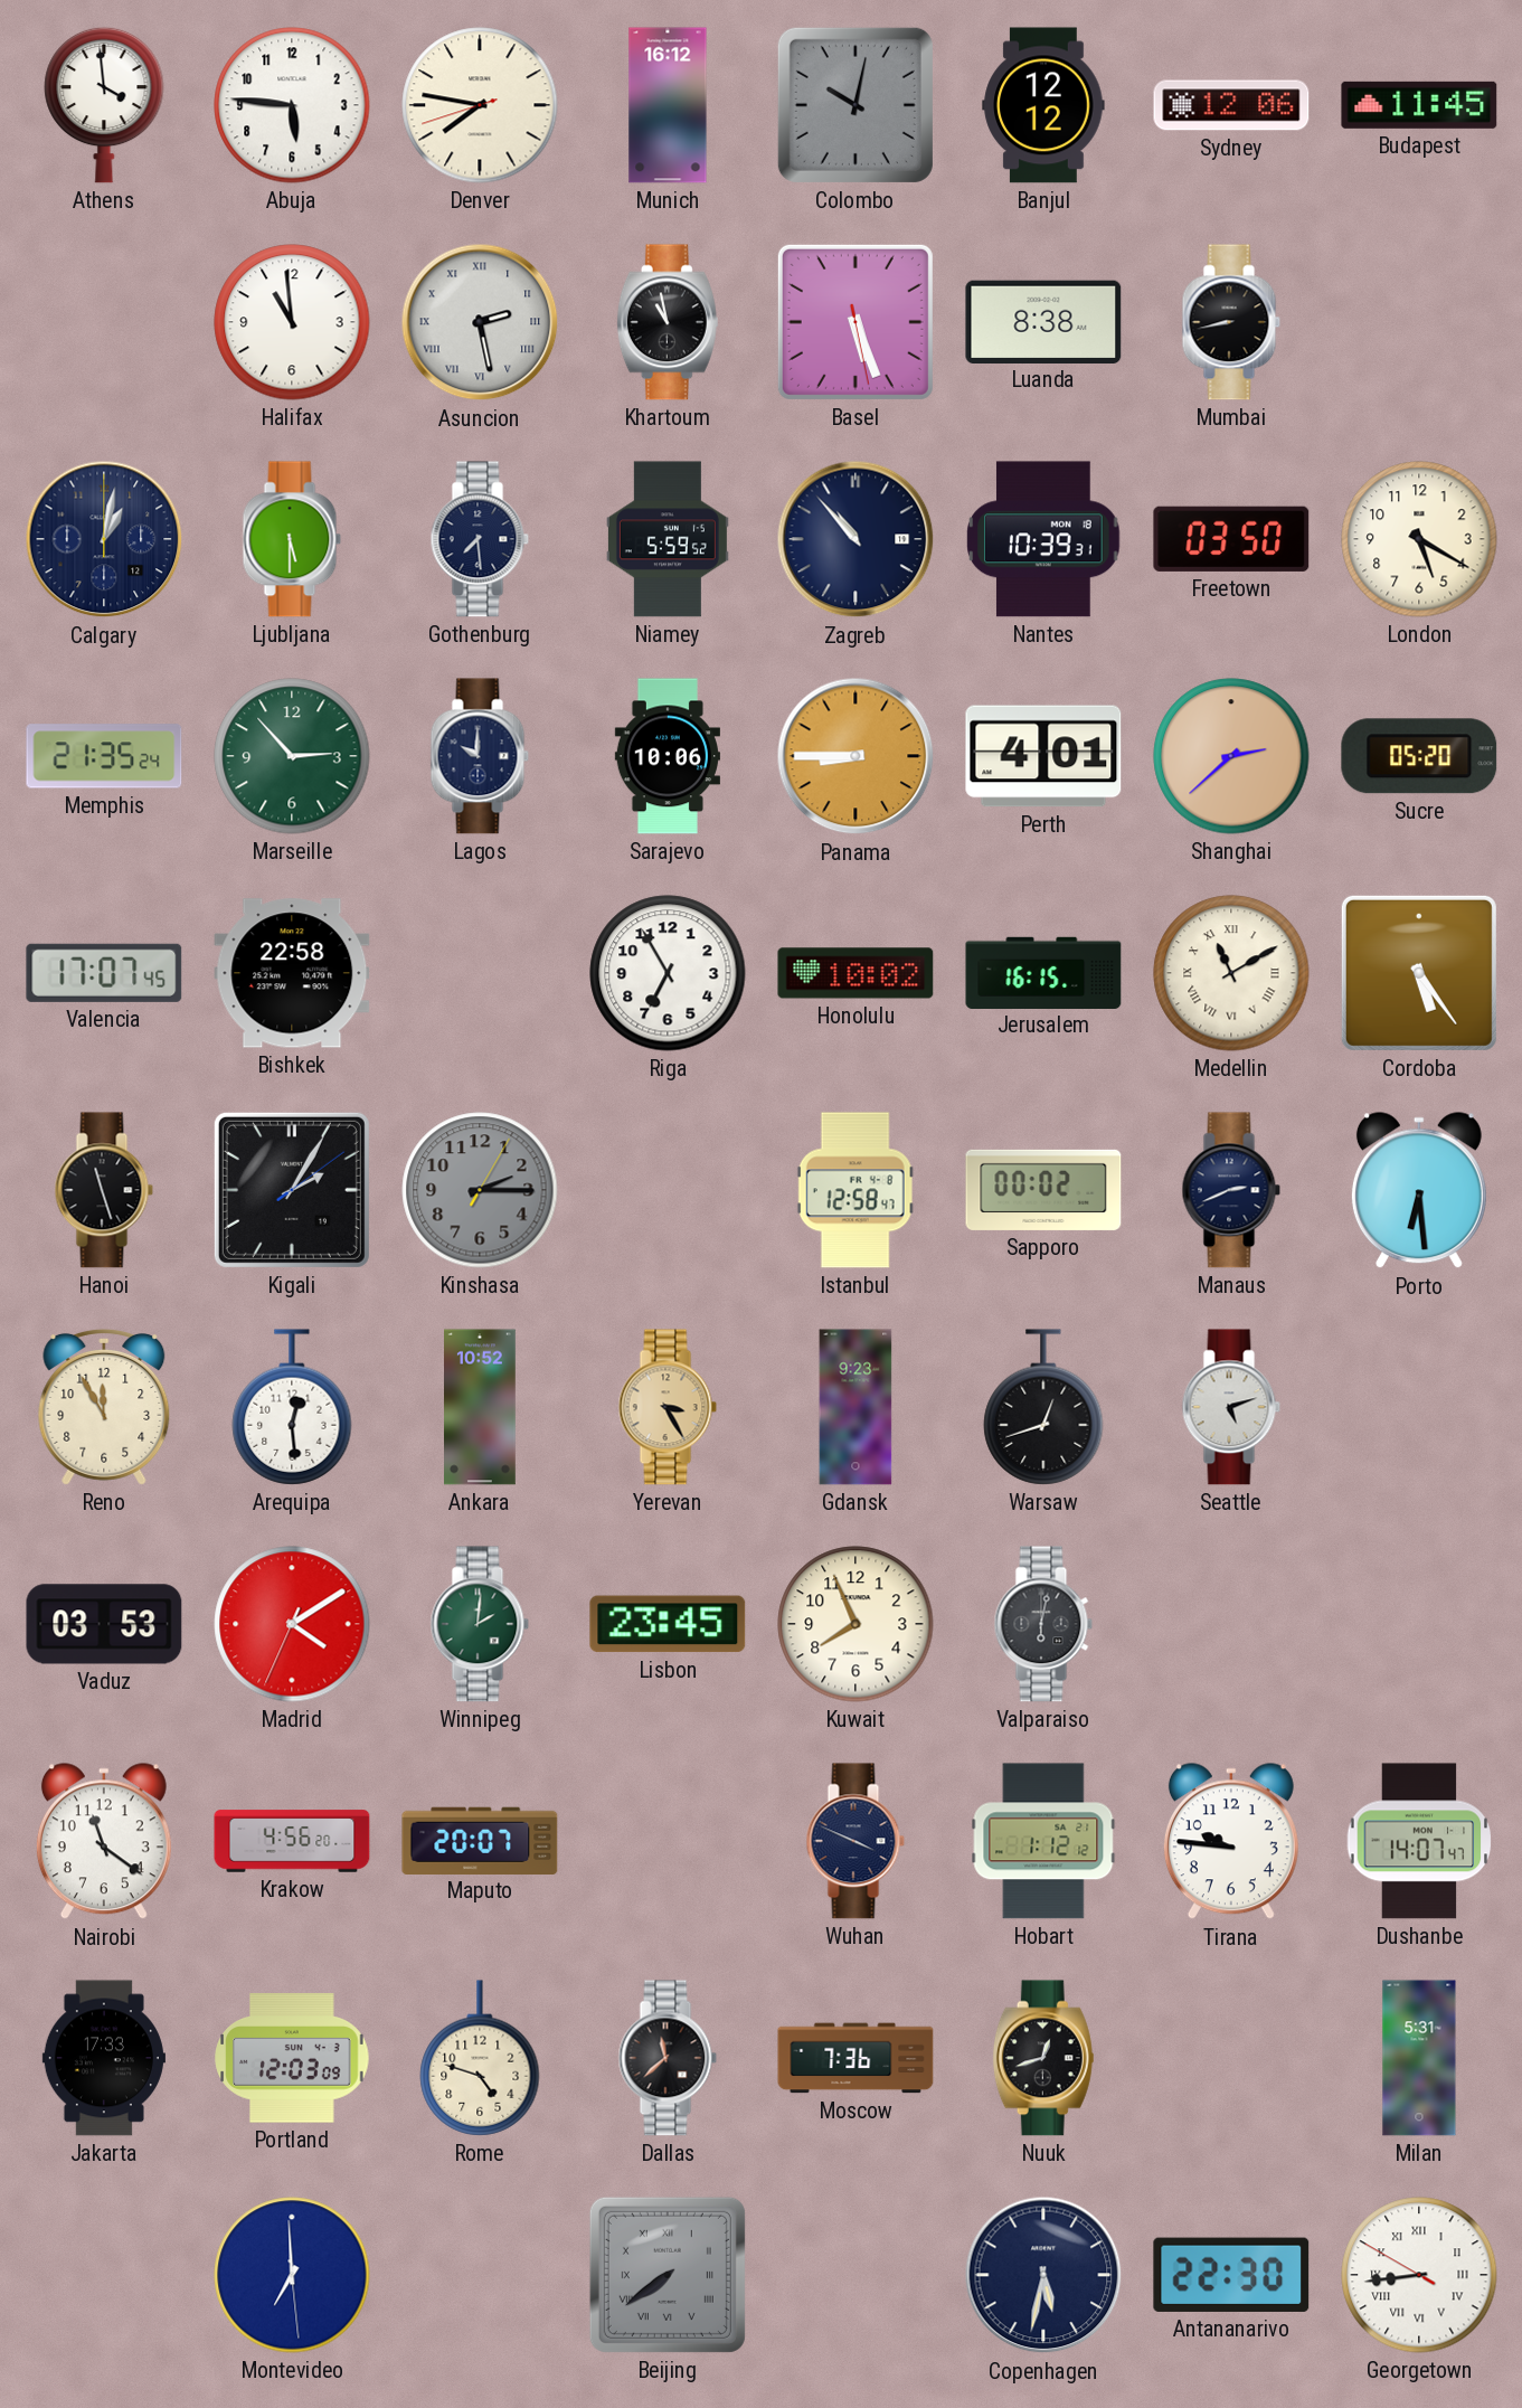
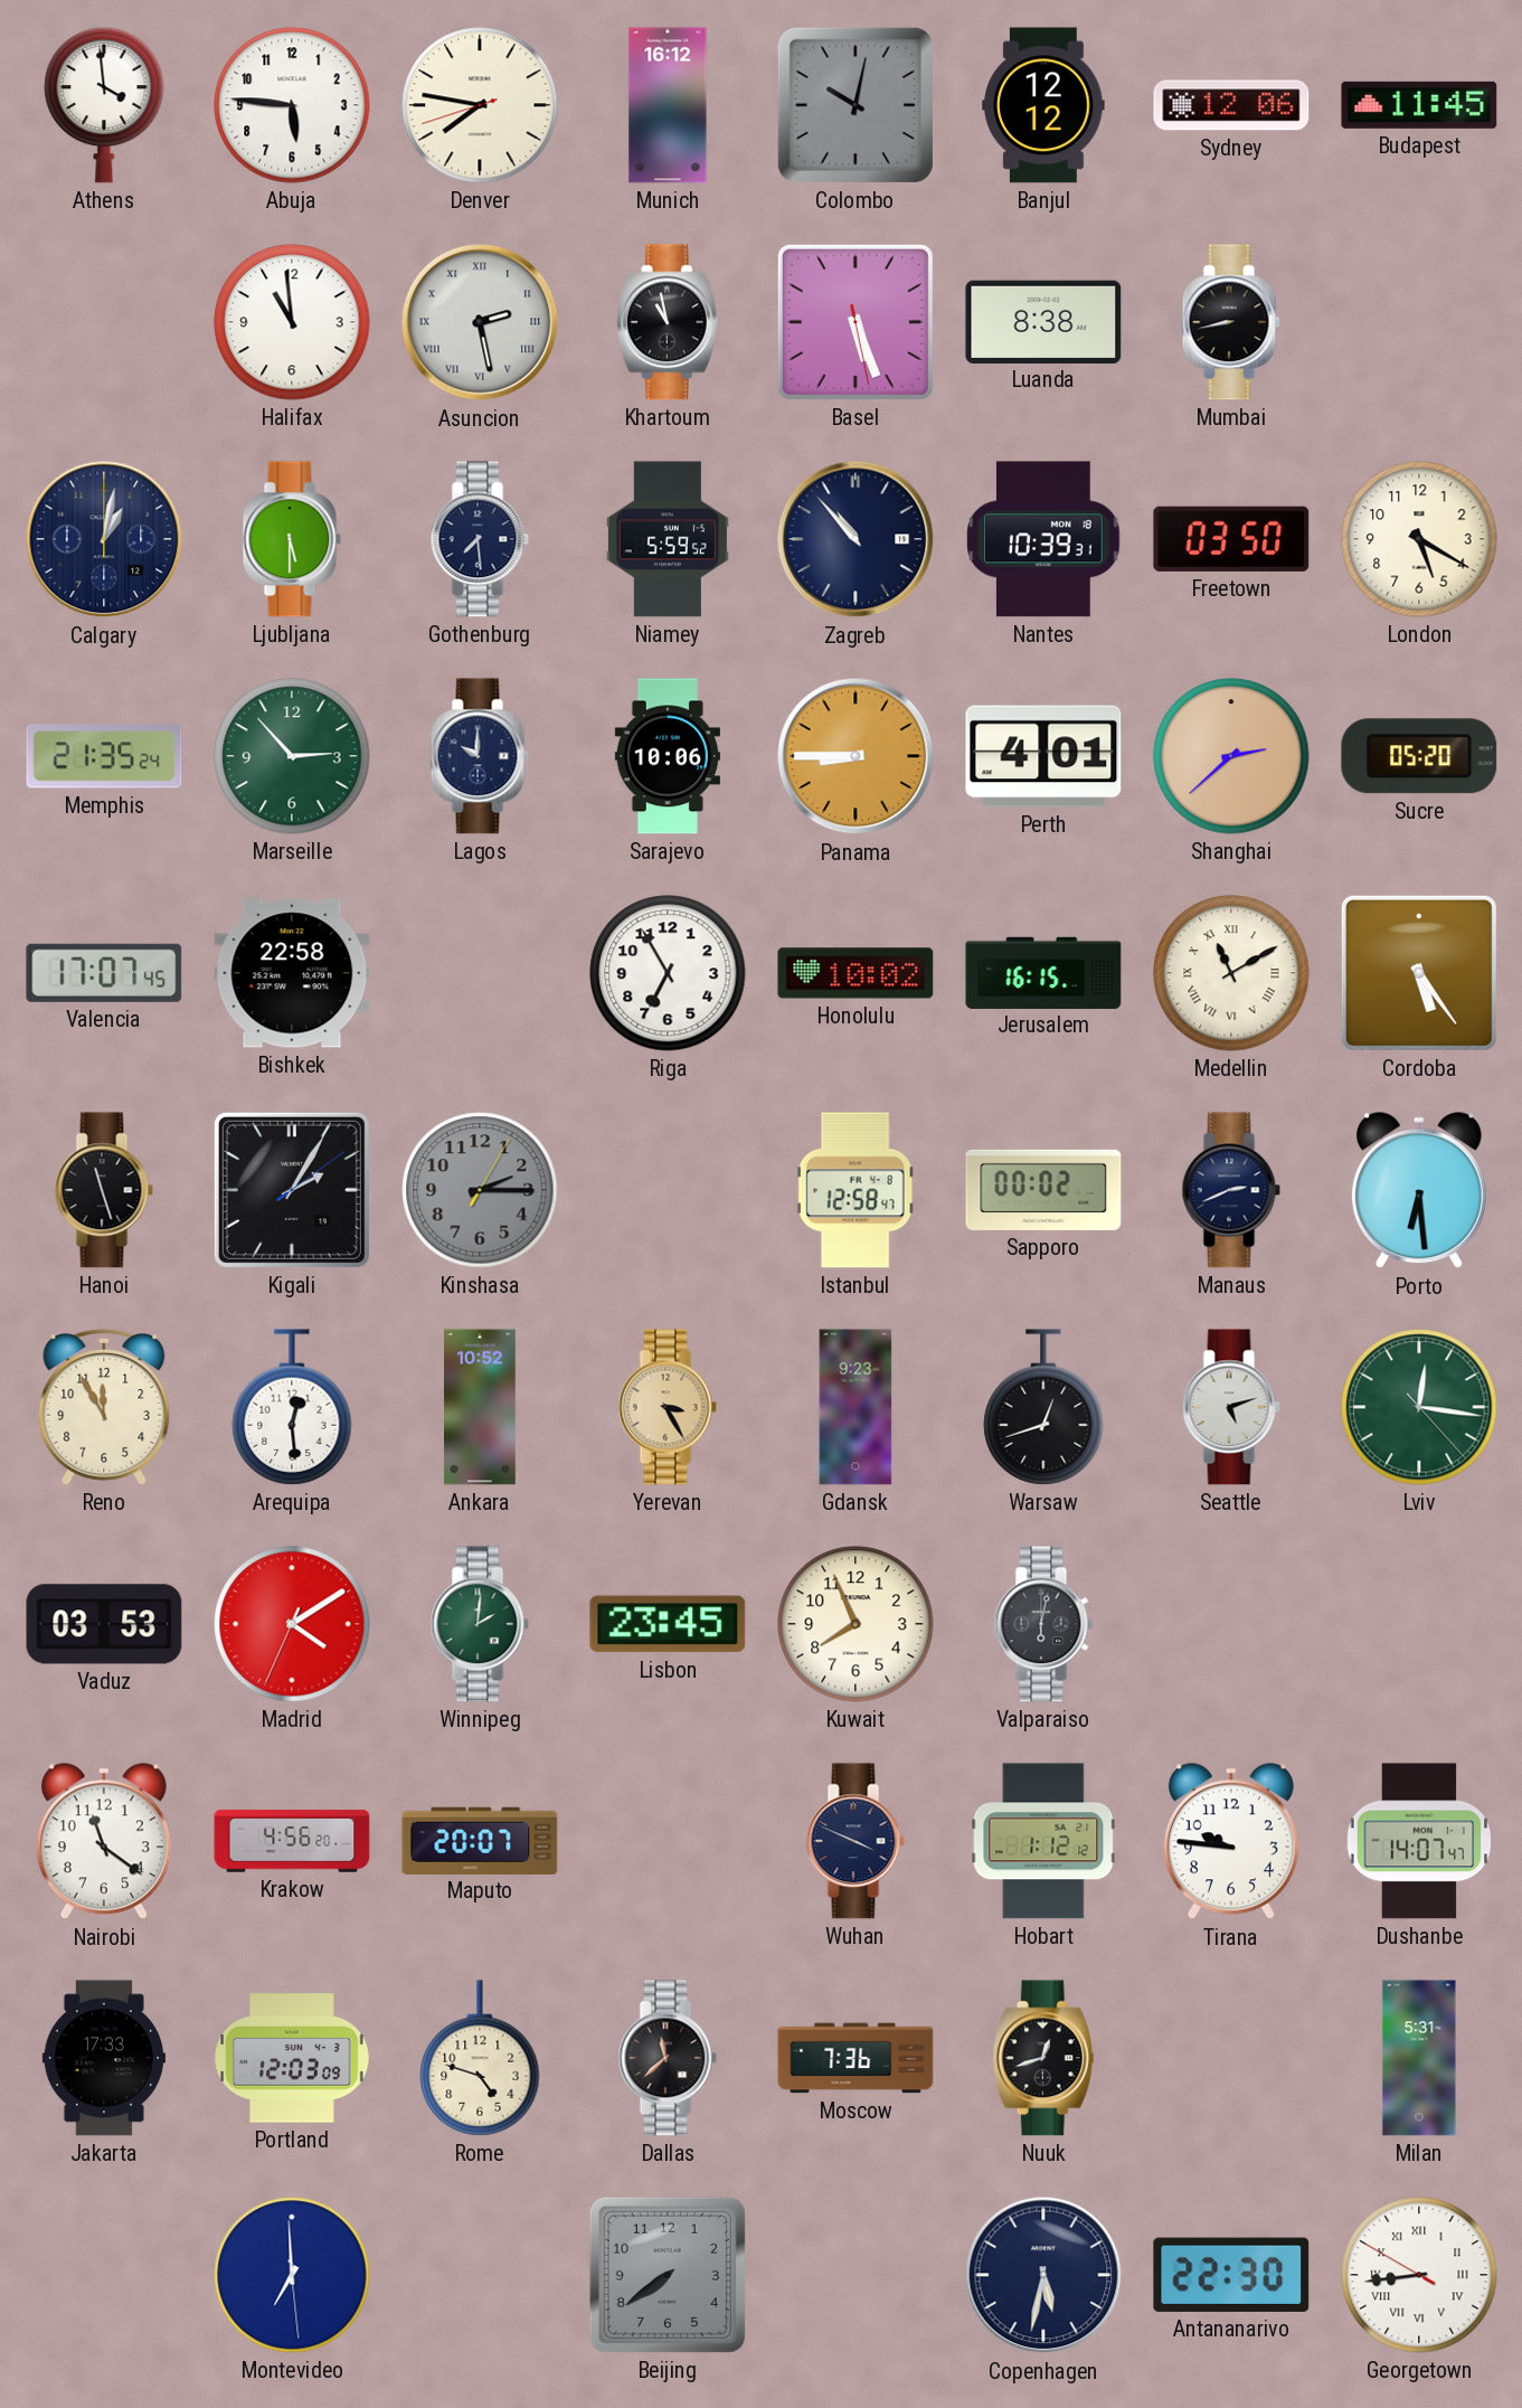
Lviv: none -> 12:16
Beijing numerals: Roman -> Arabic
